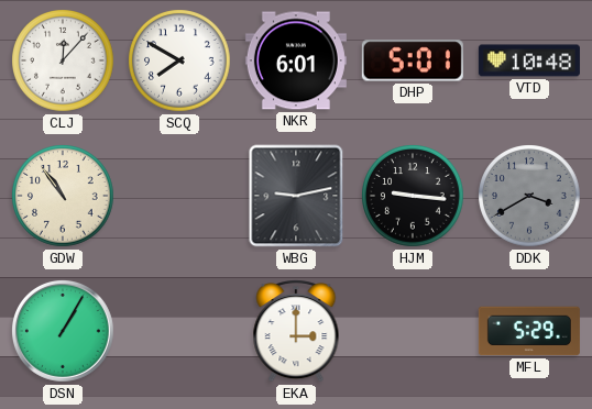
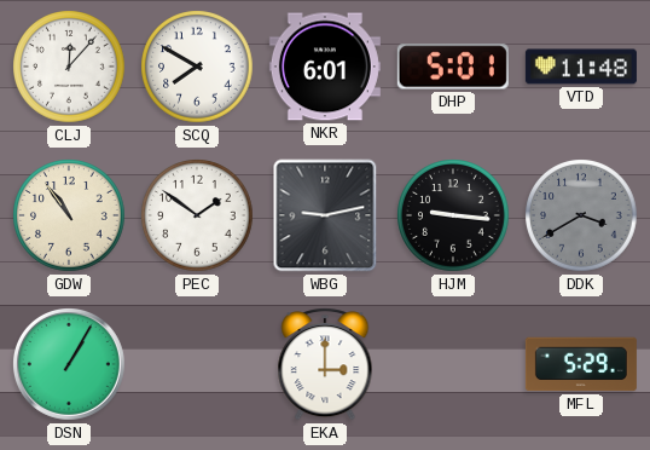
VTD: 10:48 -> 11:48
PEC: none -> 1:51
